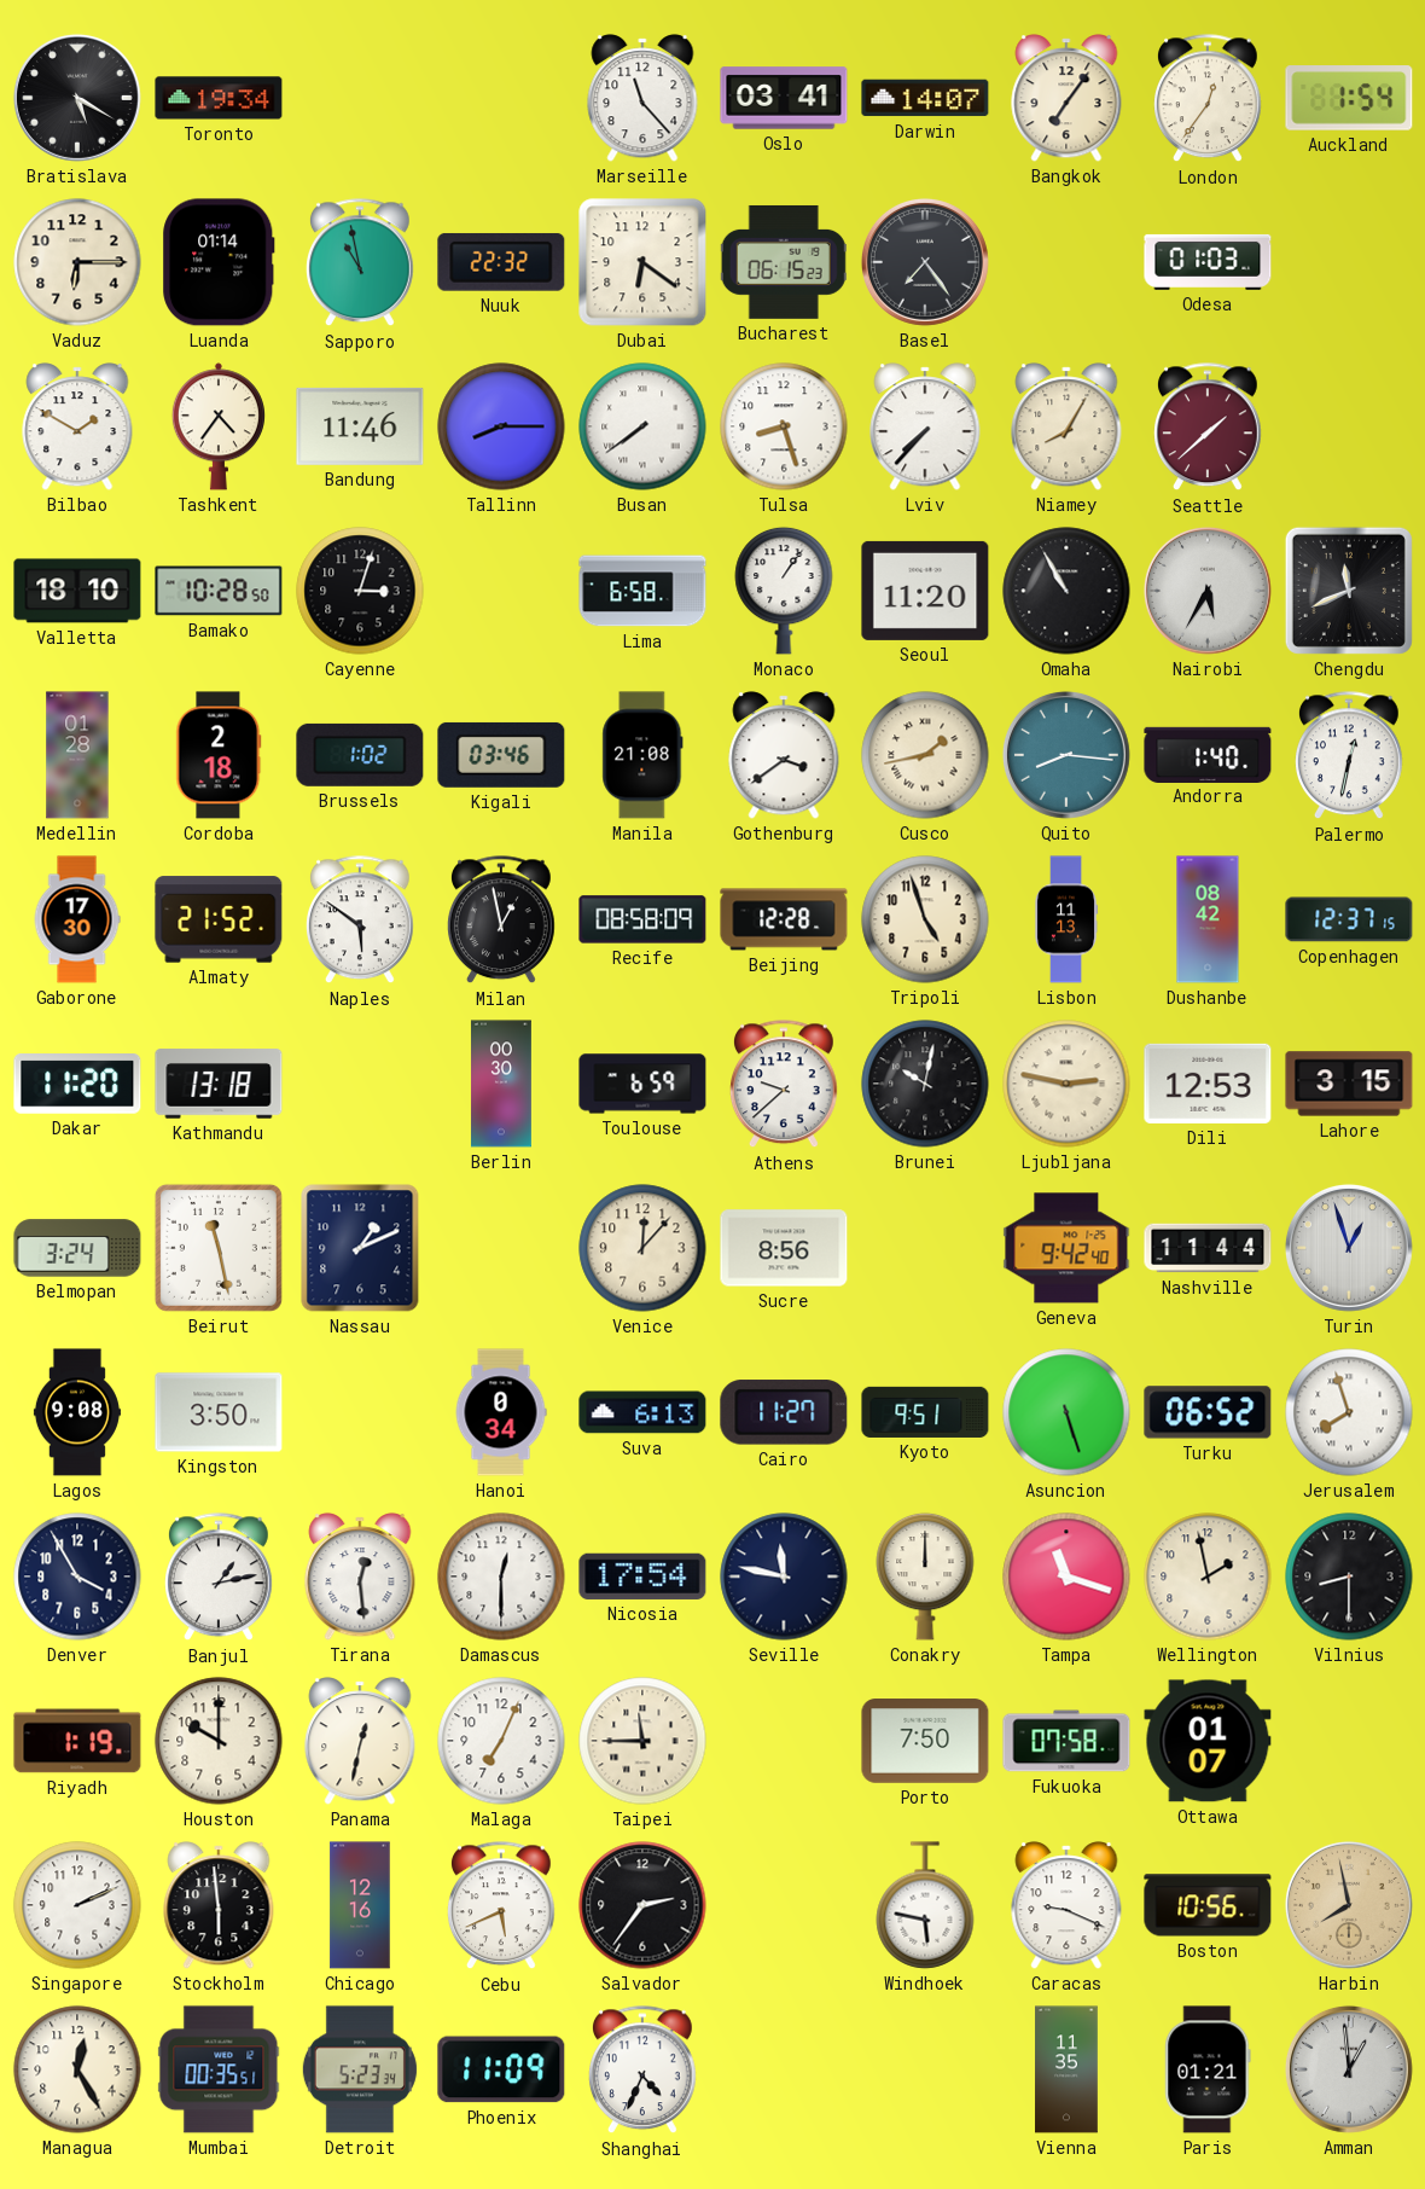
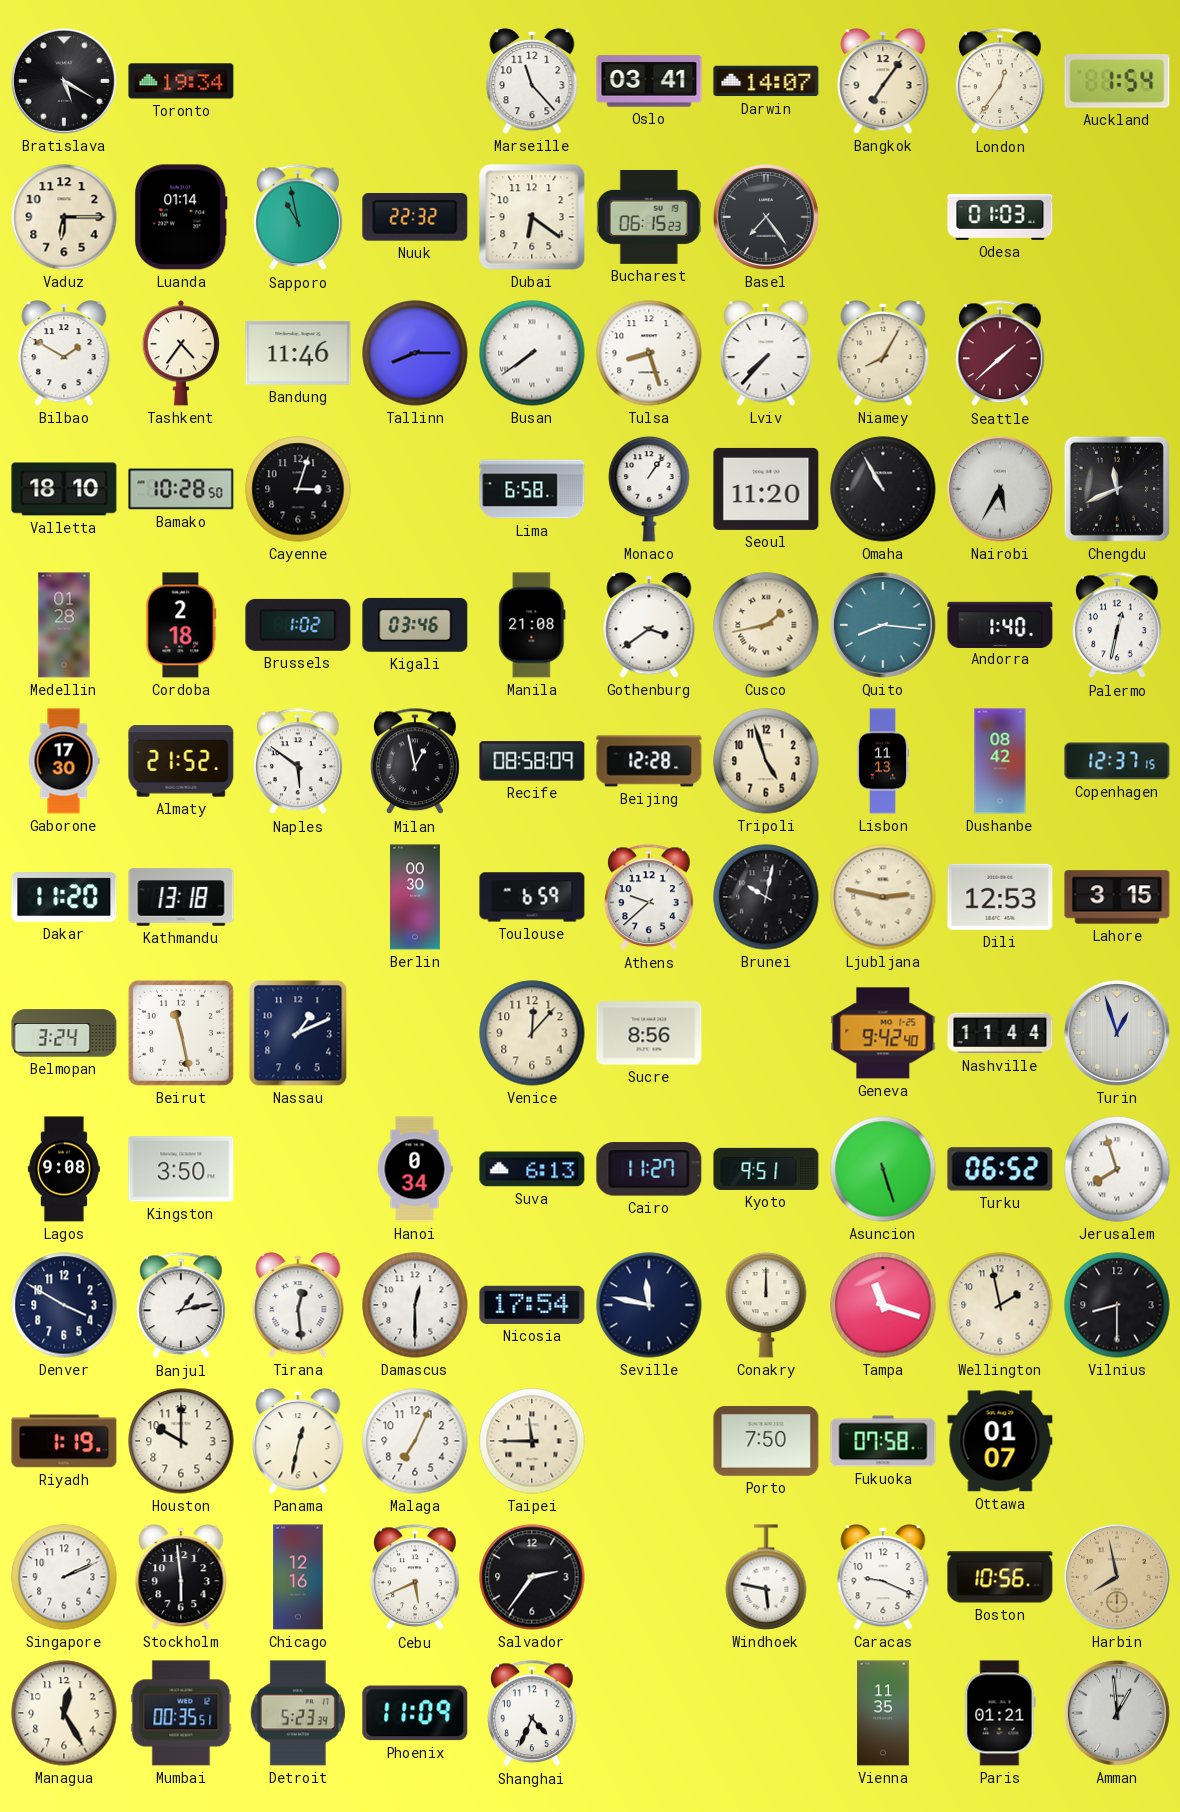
Denver: 3:55 -> 3:50
